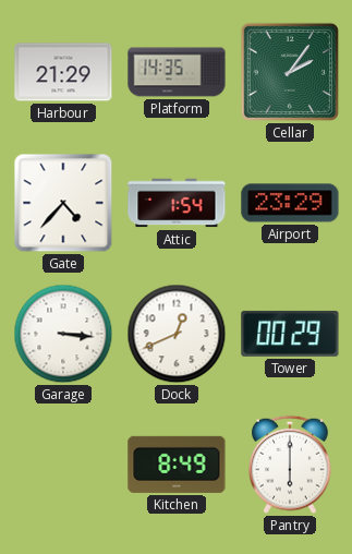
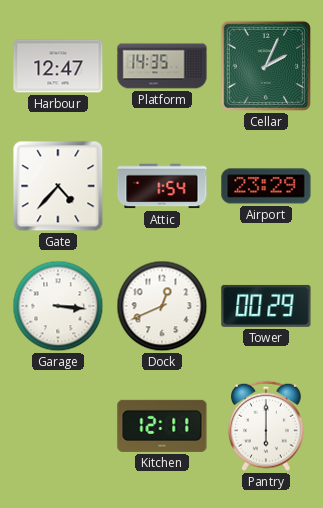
Harbour: 21:29 -> 12:47
Cellar: 2:06 -> 2:04
Kitchen: 8:49 -> 12:11
